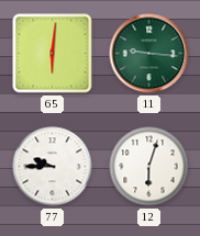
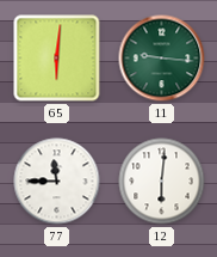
77: 9:45 -> 11:45
12: 6:03 -> 6:01
